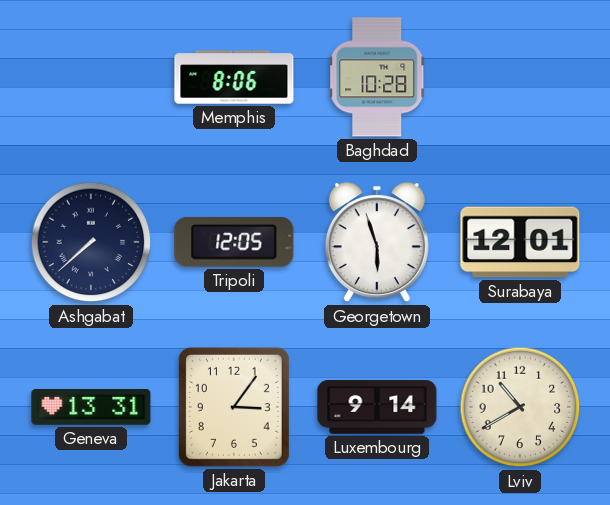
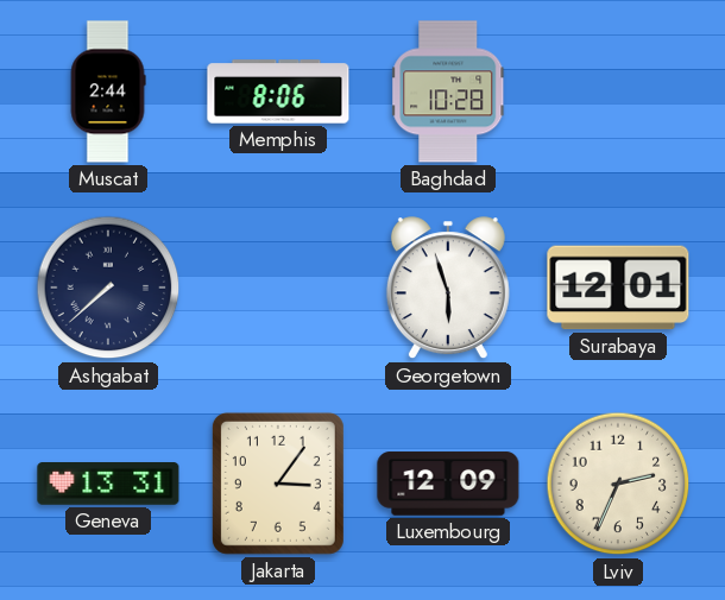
Muscat: none -> 2:44
Tripoli: 12:05 -> none
Luxembourg: 9:14 -> 12:09
Lviv: 10:40 -> 2:34
